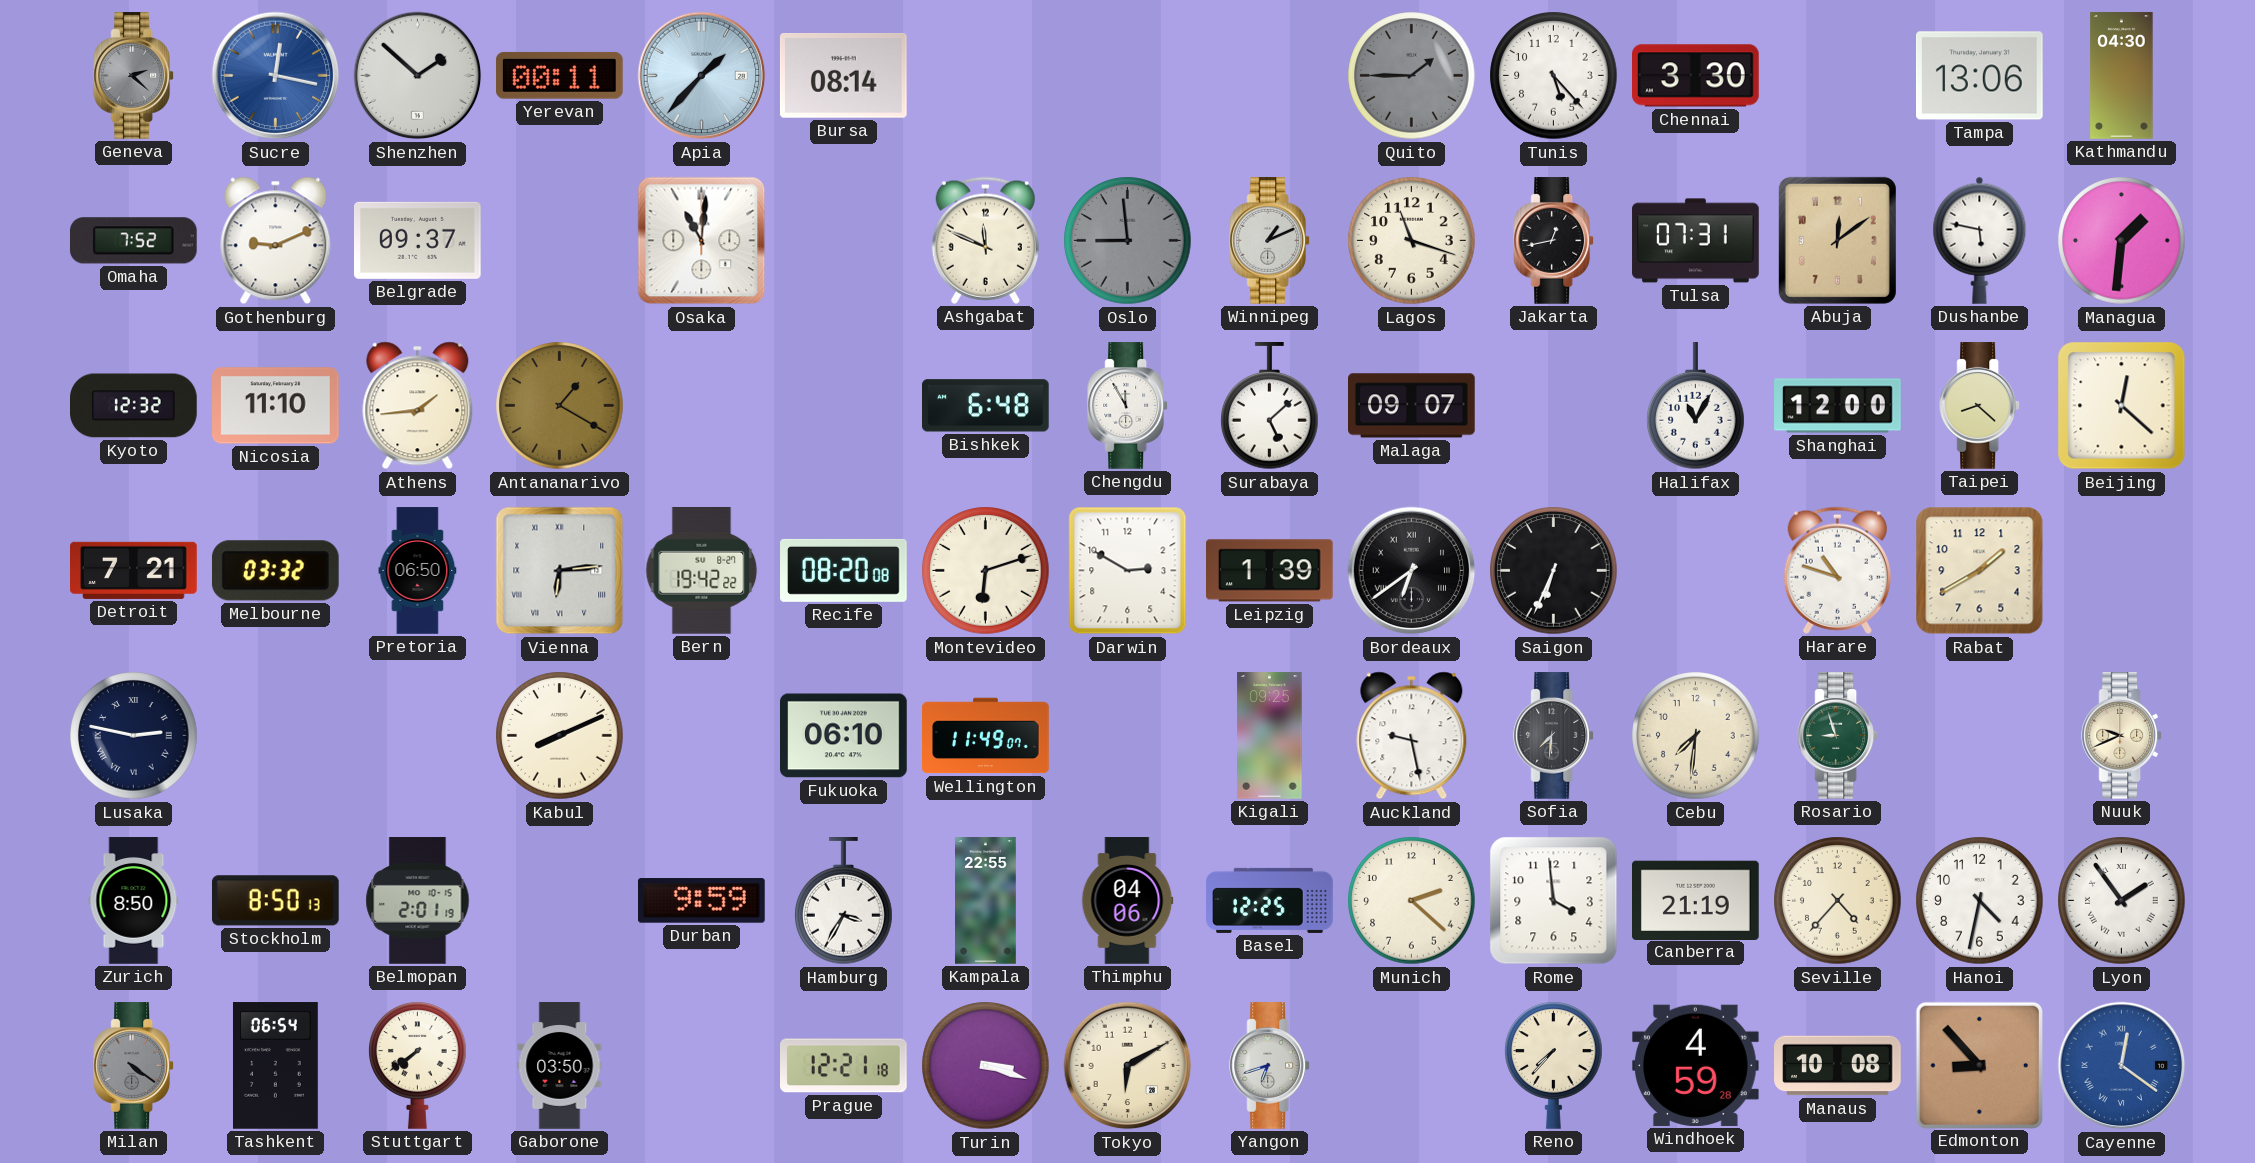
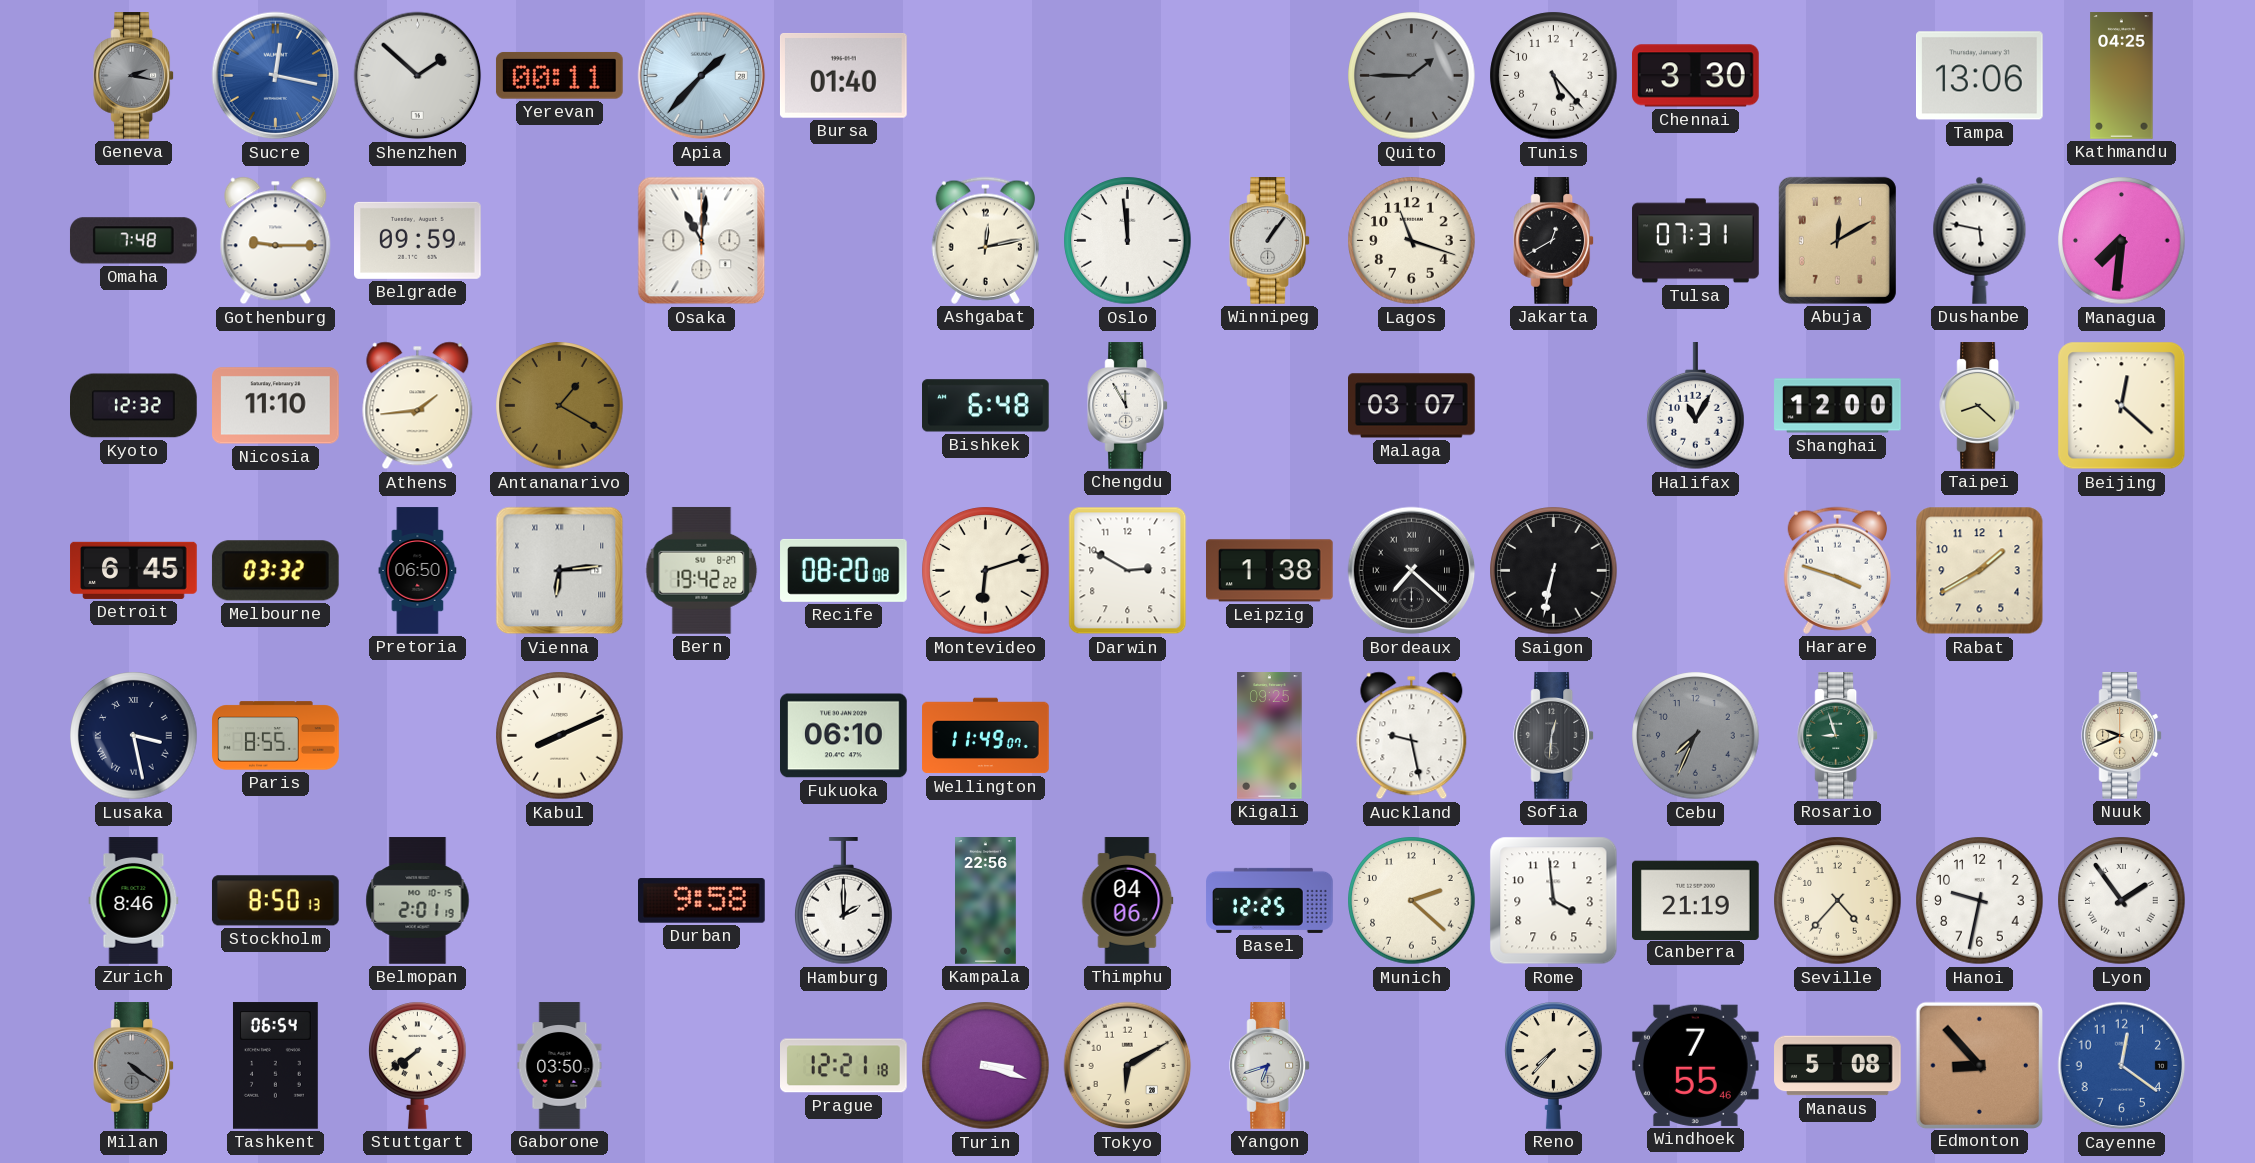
Geneva: 2:22 -> 2:17
Bursa: 08:14 -> 01:40
Kathmandu: 04:30 -> 04:25
Omaha: 7:52 -> 7:48
Gothenburg: 9:11 -> 9:15
Belgrade: 09:37 -> 09:59
Ashgabat: 11:49 -> 12:13
Oslo: 8:59 -> 11:59
Oslo dial: grey -> white
Winnipeg: 1:11 -> 1:06
Jakarta: 12:43 -> 12:40
Abuja: 12:09 -> 12:10
Managua: 1:31 -> 7:31
Surabaya: 5:08 -> none
Malaga: 09:07 -> 03:07
Detroit: 7:21 -> 6:45
Leipzig: 1:39 -> 1:38
Bordeaux: 6:39 -> 7:22
Saigon: 6:34 -> 6:32
Harare: 10:48 -> 3:48
Lusaka: 2:47 -> 3:28
Paris: none -> 8:55
Sofia: 7:31 -> 12:31
Cebu: 7:31 -> 7:34
Cebu dial: cream -> grey
Zurich: 8:50 -> 8:46
Durban: 9:59 -> 9:58
Hamburg: 3:35 -> 2:00
Kampala: 22:55 -> 22:56
Hanoi: 4:32 -> 9:32
Windhoek: 4:59 -> 7:55
Manaus: 10:08 -> 5:08
Cayenne numerals: Roman -> Arabic
